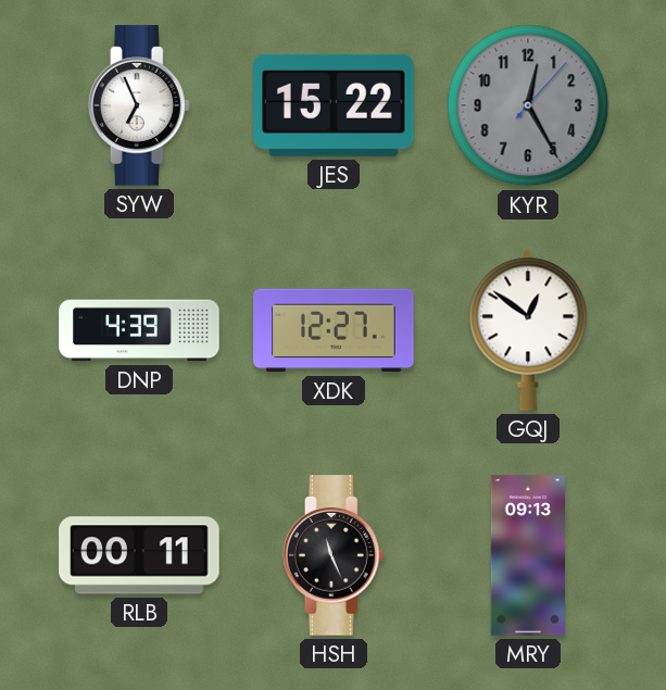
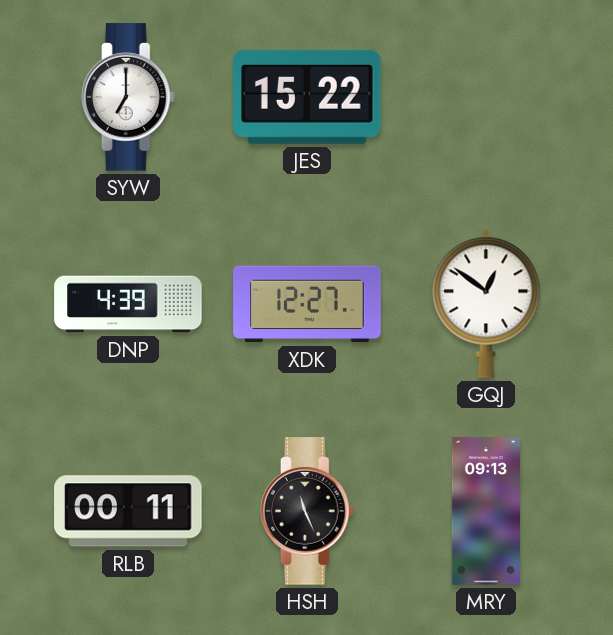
SYW: 6:56 -> 7:00
KYR: 12:25 -> none
